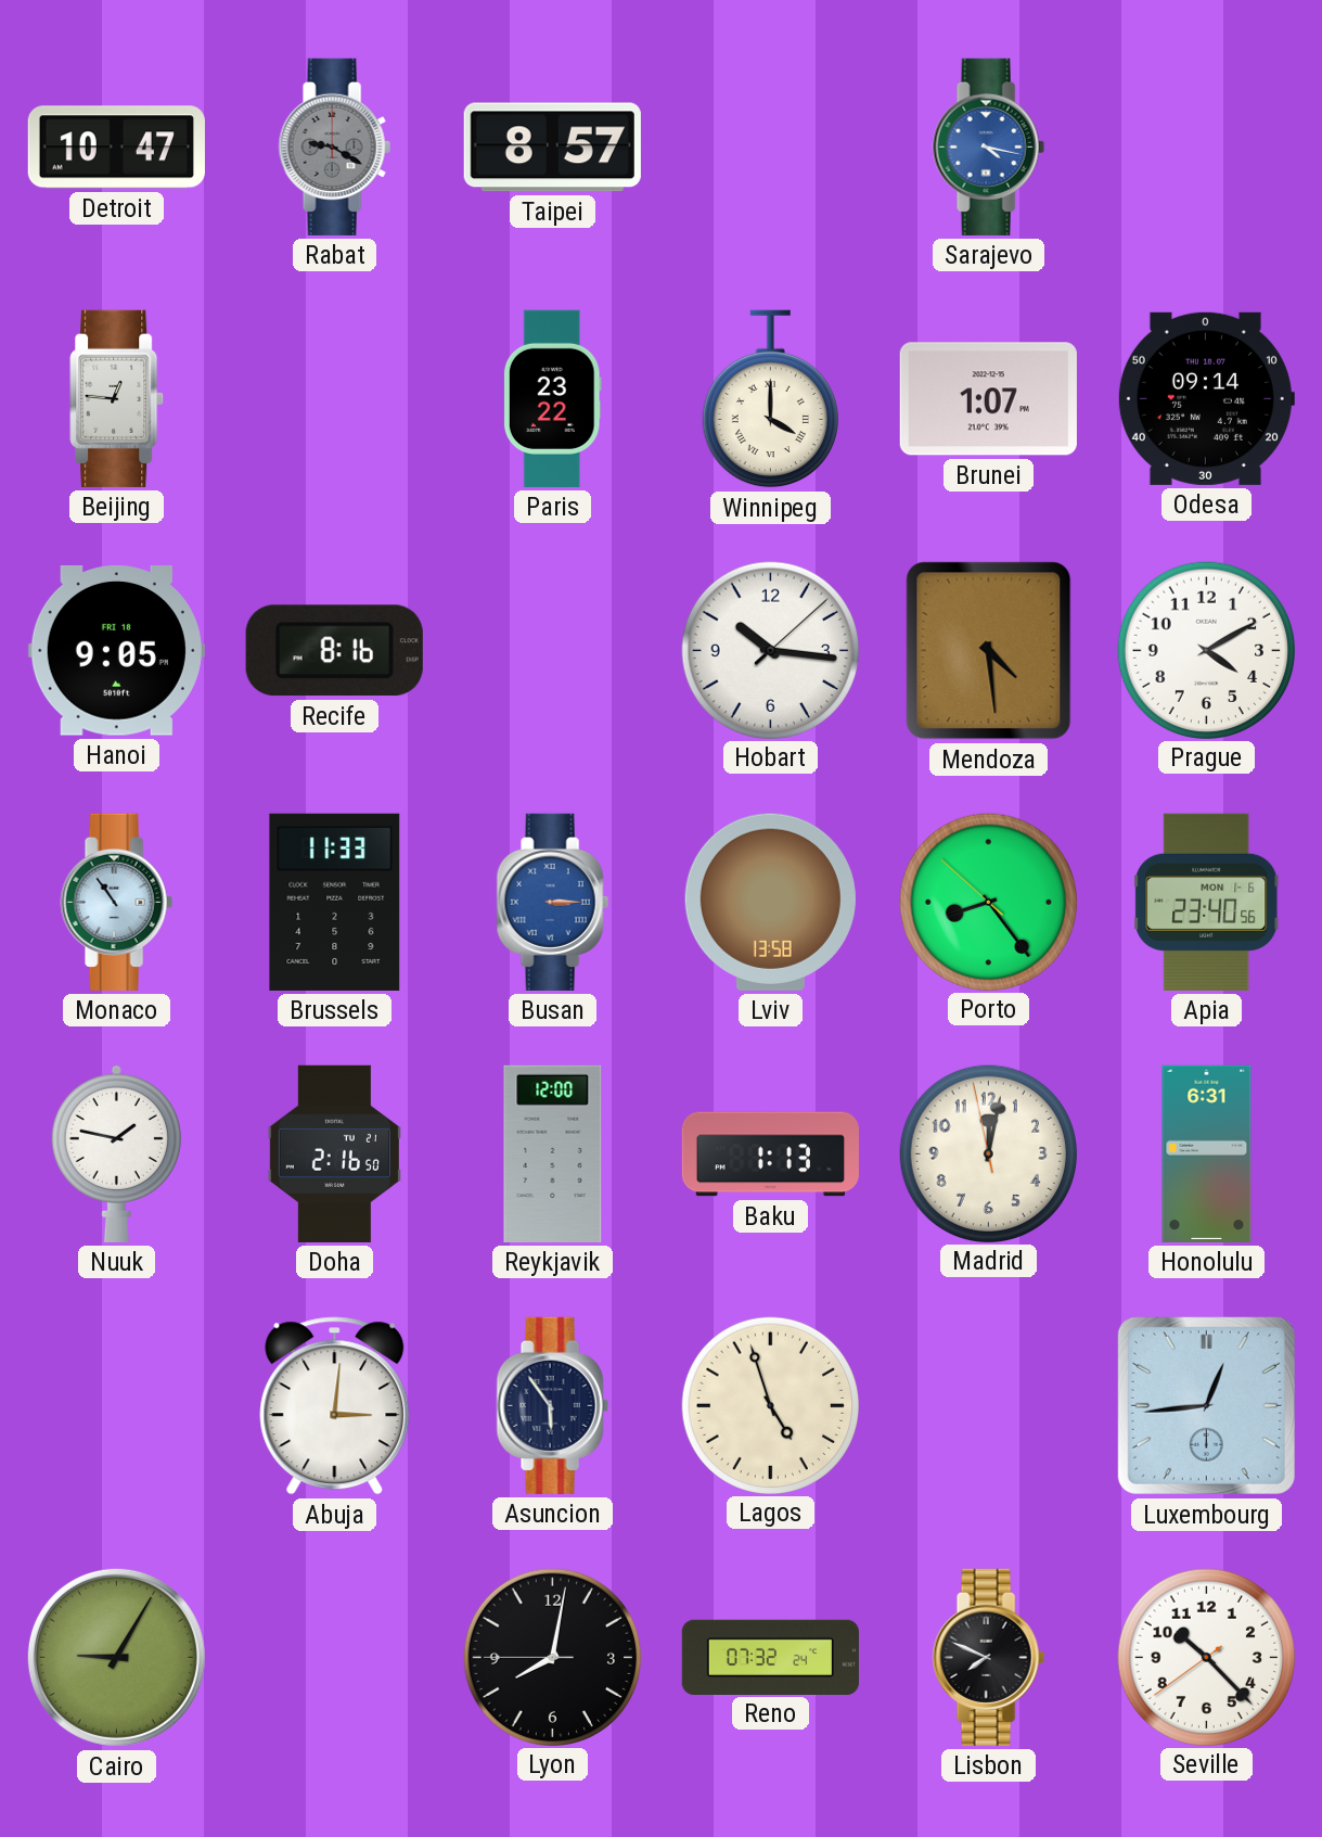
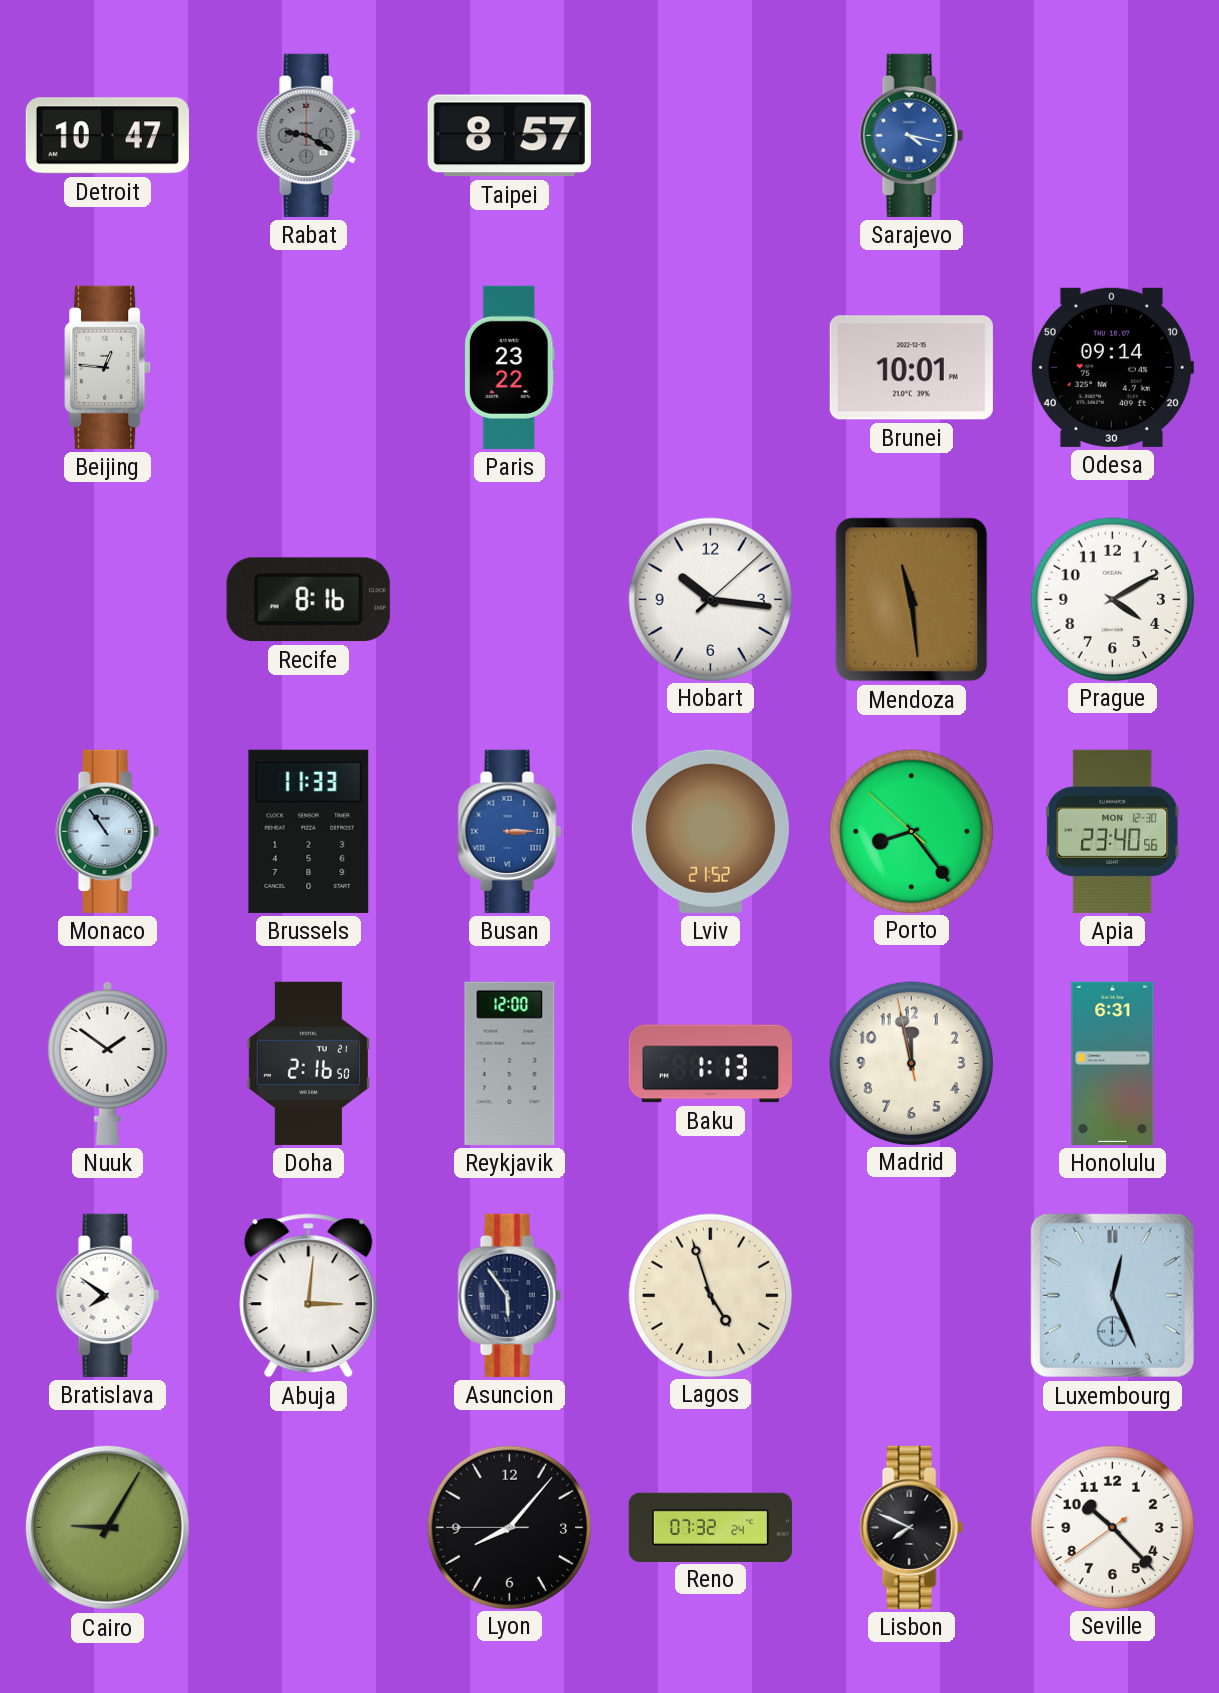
Winnipeg: 4:00 -> none
Brunei: 1:07 -> 10:01
Hanoi: 9:05 -> none
Mendoza: 4:29 -> 11:29
Lviv: 13:58 -> 21:52
Apia date: MON 1-6 -> MON 12-30
Nuuk: 1:47 -> 1:51
Madrid: 12:01 -> 11:57
Bratislava: none -> 7:51
Luxembourg: 12:44 -> 12:26
Lyon: 8:01 -> 8:06
